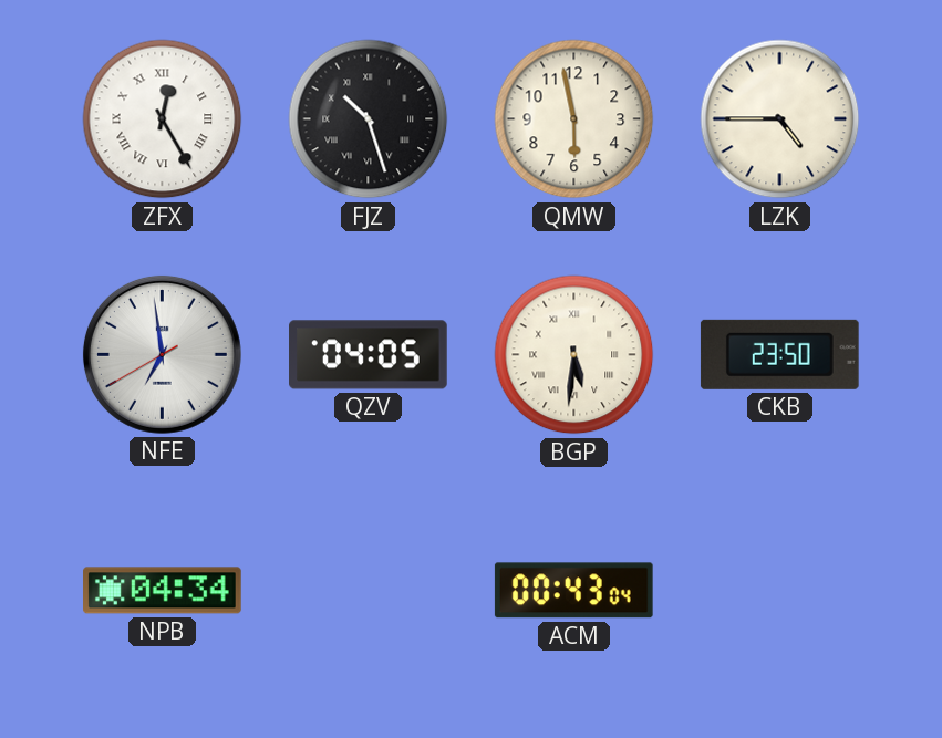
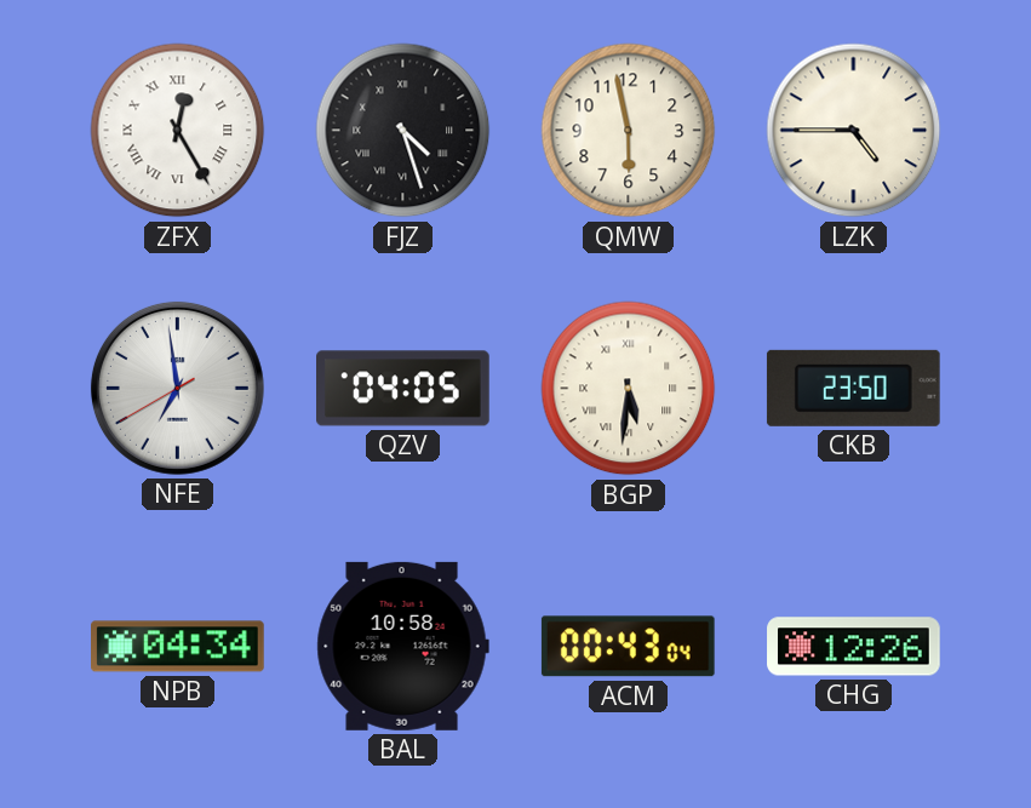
FJZ: 10:27 -> 4:27
BAL: none -> 10:58
CHG: none -> 12:26
